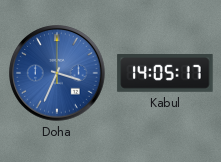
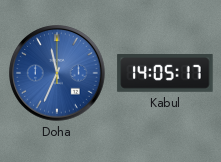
Doha: 3:34 -> 11:34
